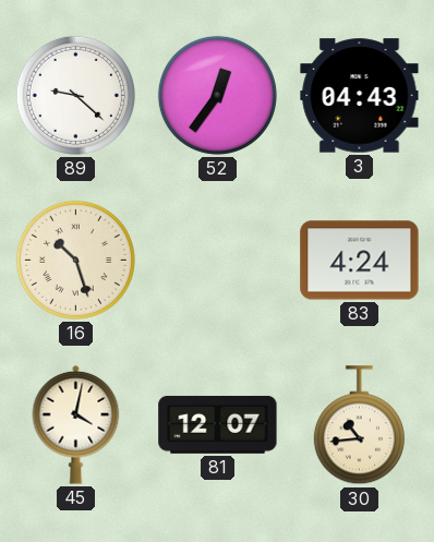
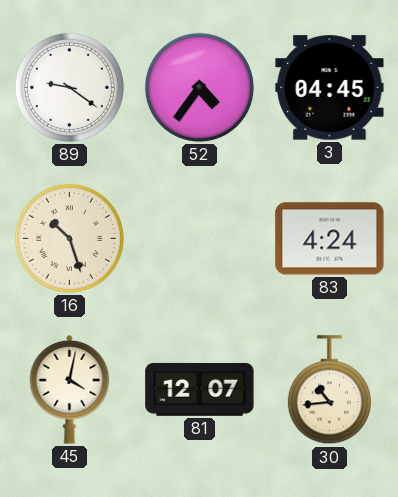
89: 9:22 -> 9:21
52: 12:36 -> 4:36
3: 04:43 -> 04:45
